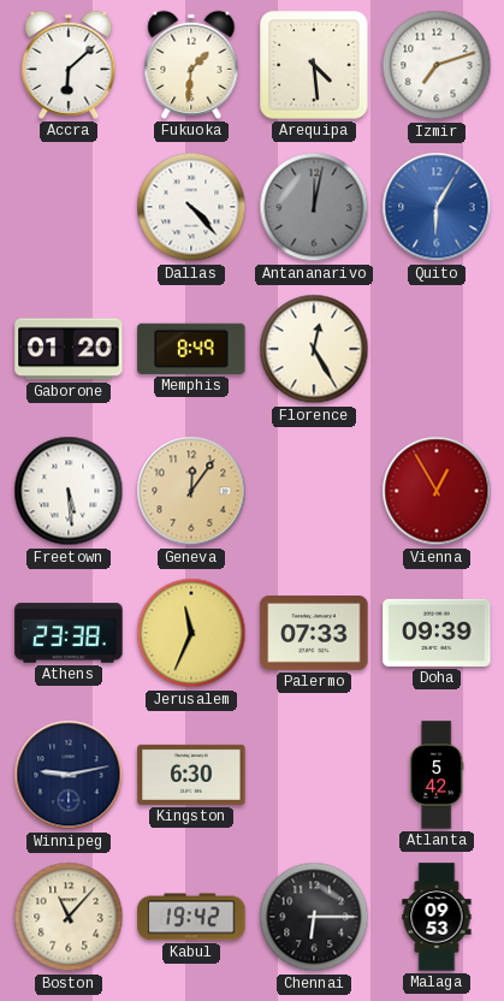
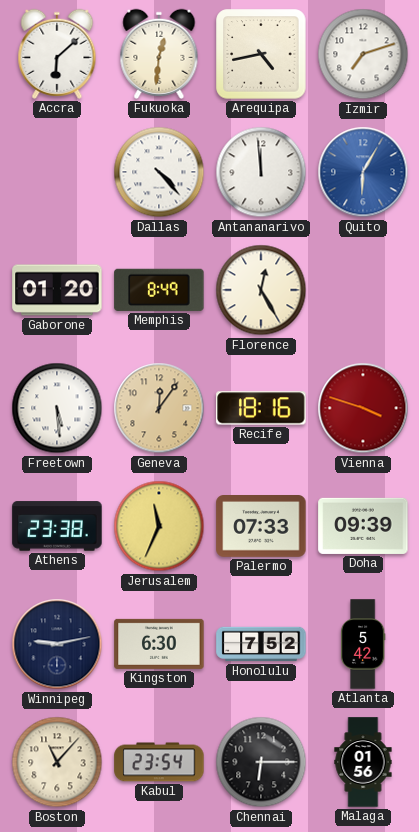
Fukuoka: 1:31 -> 12:31
Arequipa: 4:29 -> 4:43
Antananarivo: 12:02 -> 11:59
Antananarivo dial: grey -> white
Recife: none -> 18:16
Vienna: 12:55 -> 3:48
Honolulu: none -> 7:52
Kabul: 19:42 -> 23:54
Malaga: 09:53 -> 01:56
